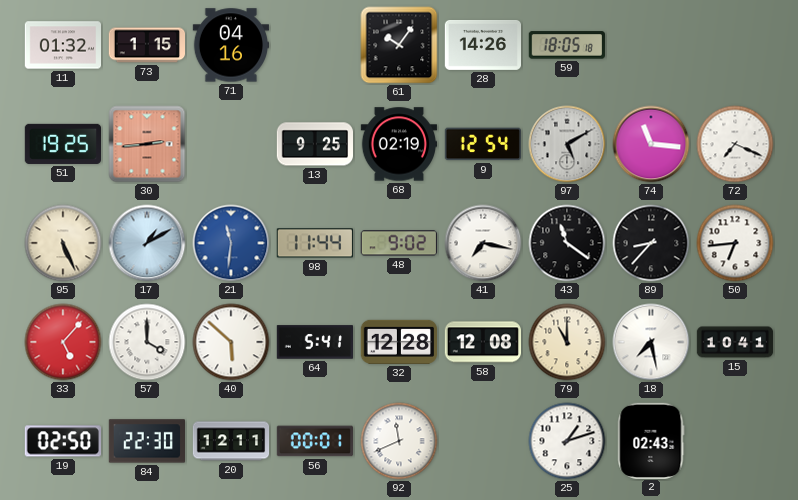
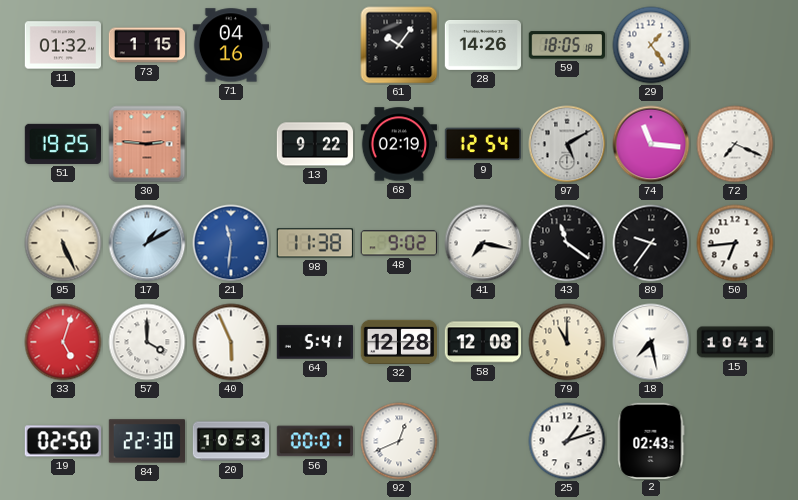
29: none -> 1:24
30: 2:44 -> 2:46
13: 9:25 -> 9:22
98: 11:44 -> 11:38
89: 8:37 -> 9:36
33: 5:07 -> 5:03
40: 5:52 -> 5:56
20: 12:11 -> 10:53
92: 11:41 -> 12:41
